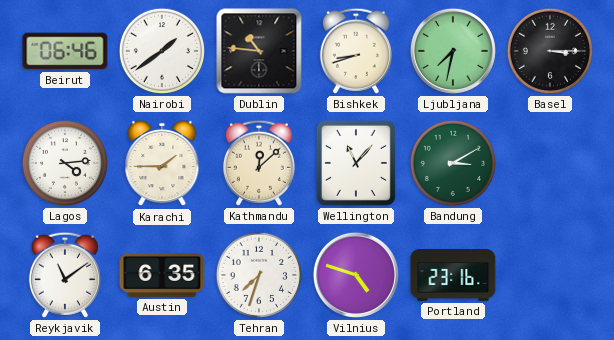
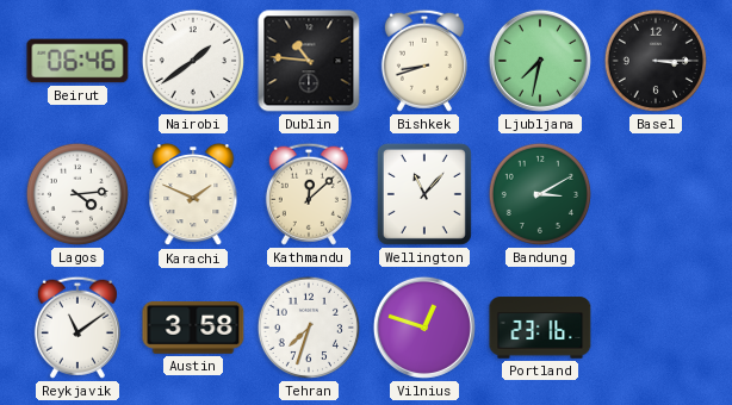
Karachi: 1:45 -> 1:49
Austin: 6:35 -> 3:58
Vilnius: 4:48 -> 12:48
